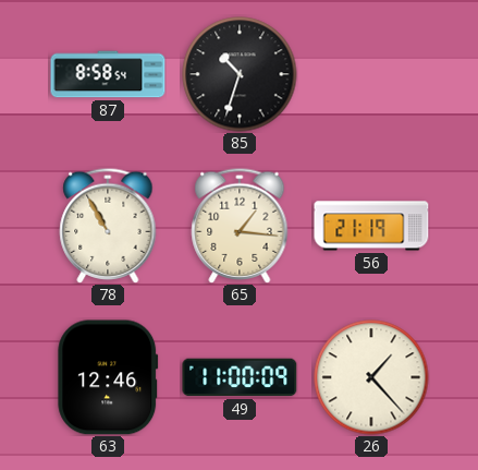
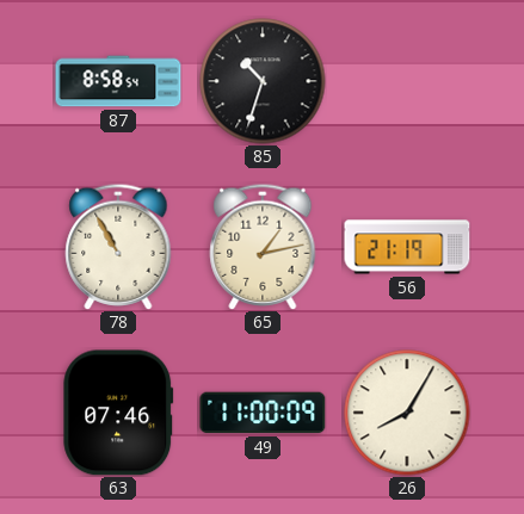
65: 1:16 -> 1:13
63: 12:46 -> 07:46
26: 1:23 -> 8:05
